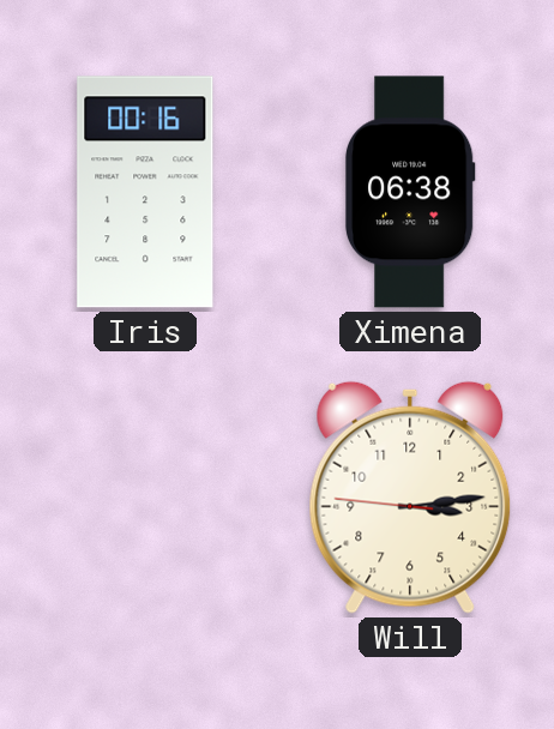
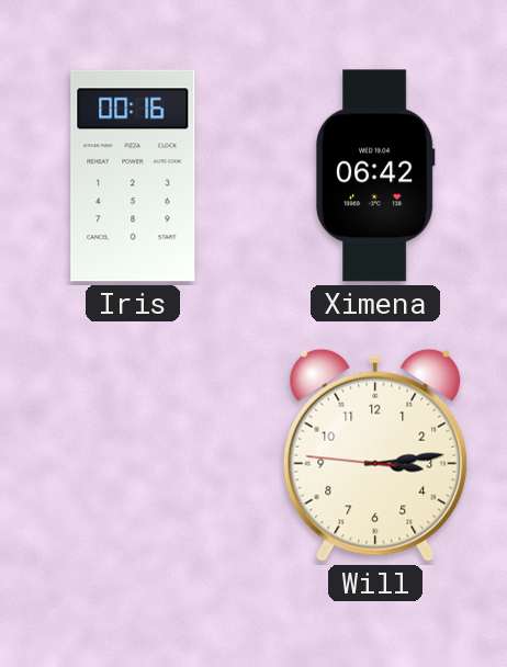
Ximena: 06:38 -> 06:42
